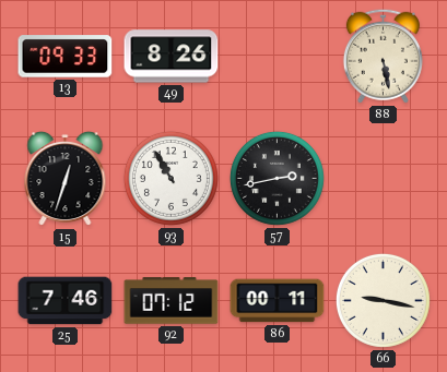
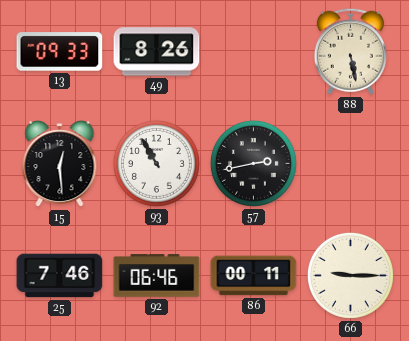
15: 12:33 -> 12:29
92: 07:12 -> 06:46
66: 9:17 -> 9:15
